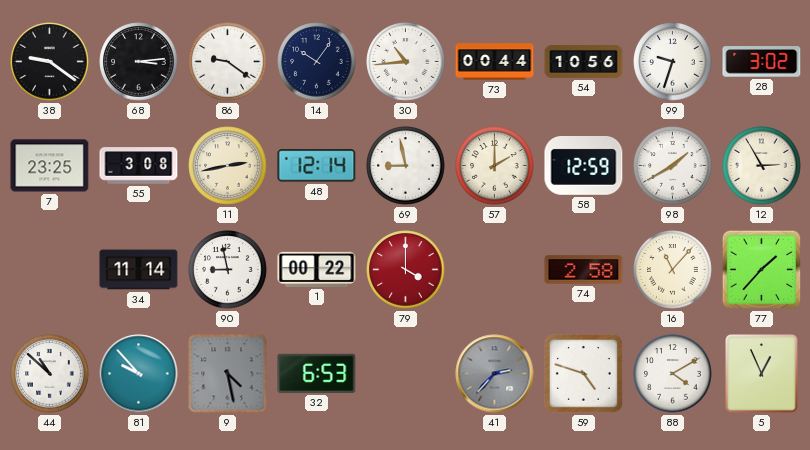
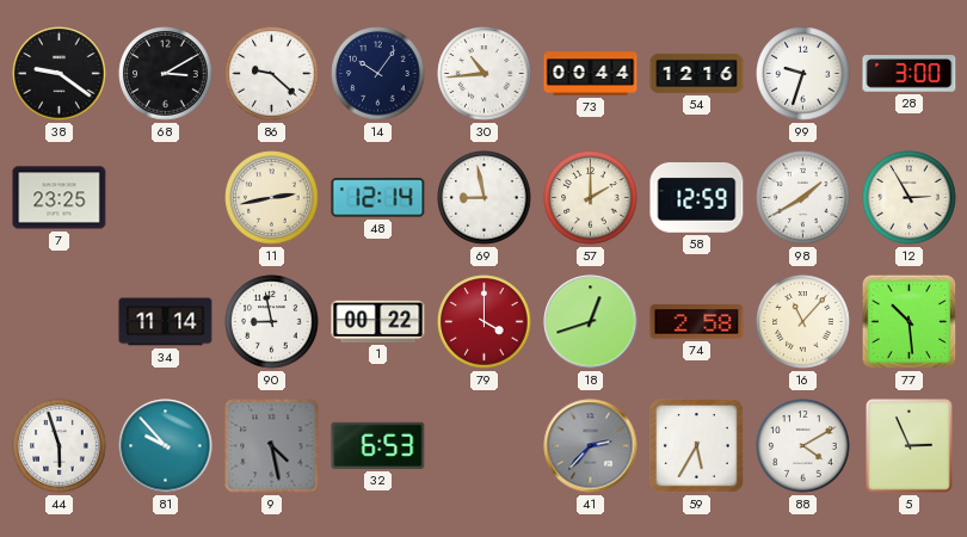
68: 3:14 -> 3:10
86: 9:21 -> 9:22
54: 10:56 -> 12:16
28: 3:02 -> 3:00
55: 3:08 -> none
18: none -> 12:42
77: 1:37 -> 10:29
44: 10:52 -> 5:57
59: 4:48 -> 5:35
5: 12:56 -> 2:56
